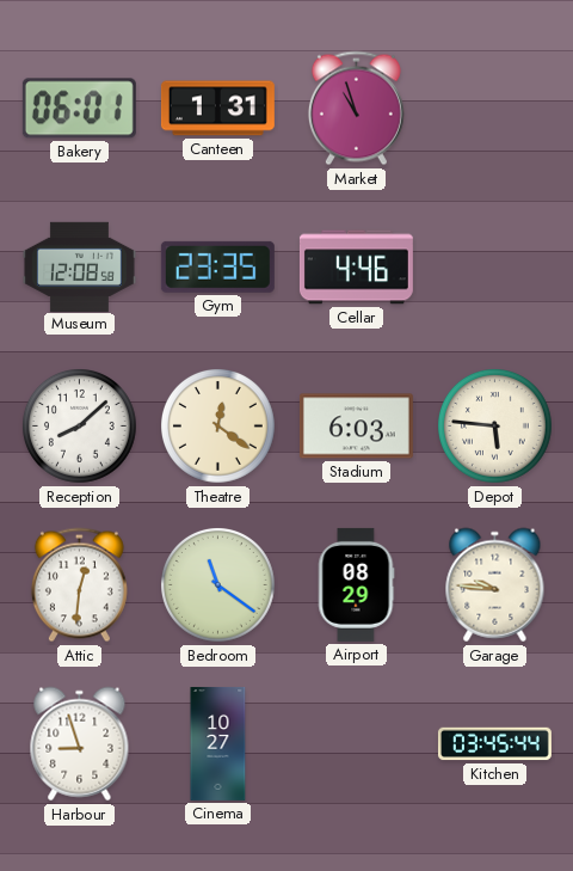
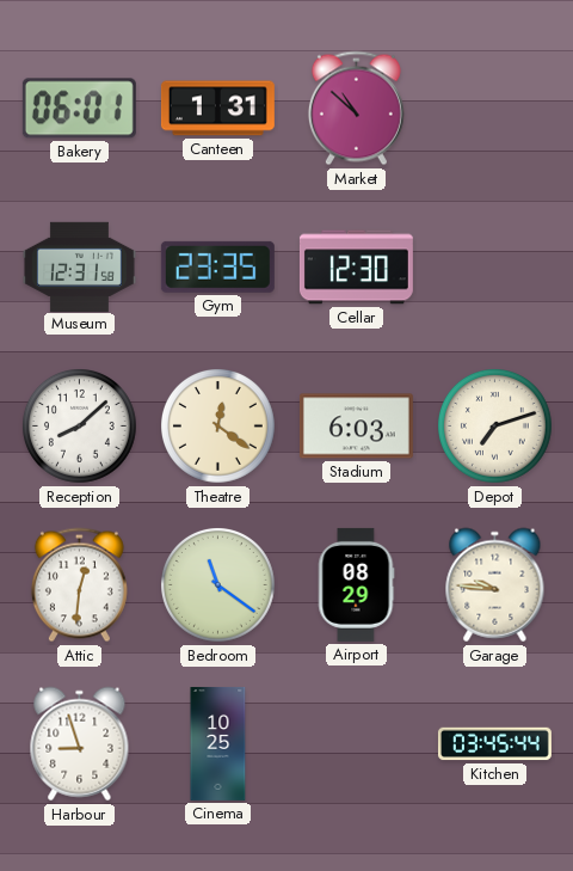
Market: 10:57 -> 10:52
Museum: 12:08 -> 12:31
Cellar: 4:46 -> 12:30
Depot: 5:46 -> 7:12
Cinema: 10:27 -> 10:25
